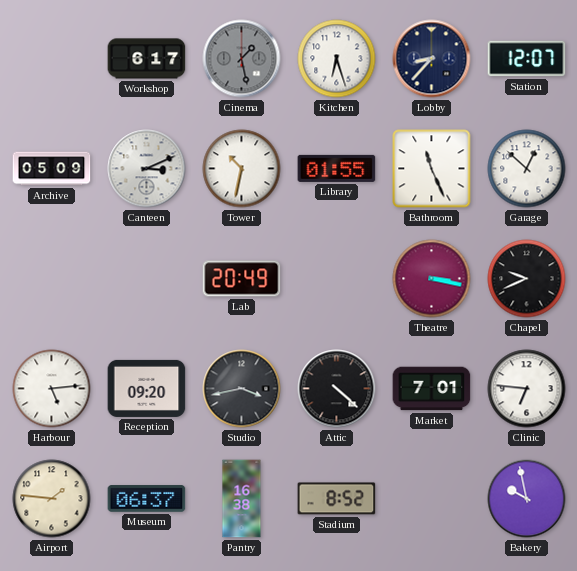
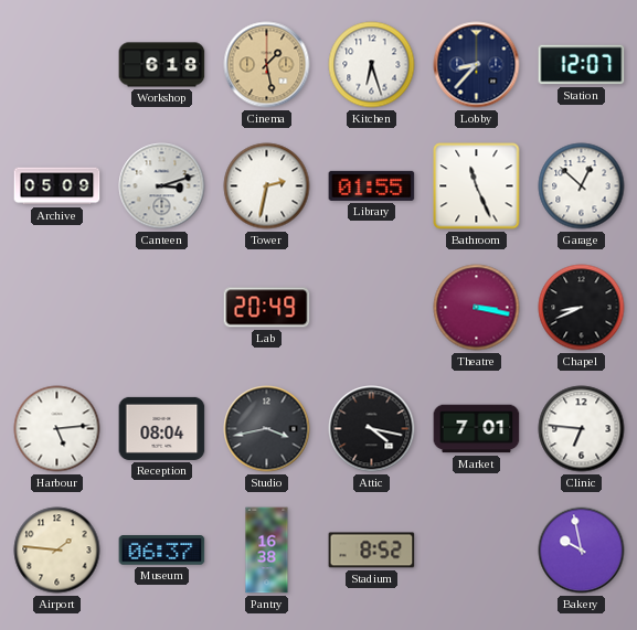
Workshop: 6:17 -> 6:18
Cinema dial: grey -> champagne
Canteen: 3:11 -> 3:12
Tower: 10:32 -> 2:32
Chapel: 9:41 -> 8:41
Reception: 09:20 -> 08:04
Attic: 4:22 -> 4:17
